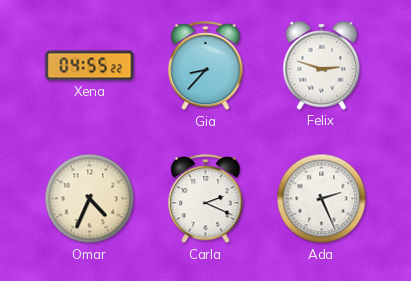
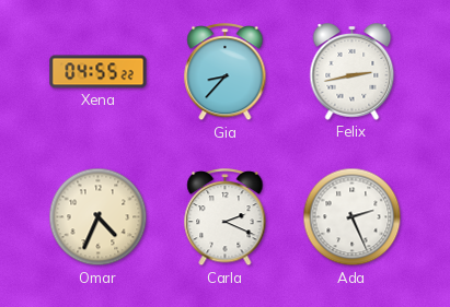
Felix: 2:48 -> 2:43
